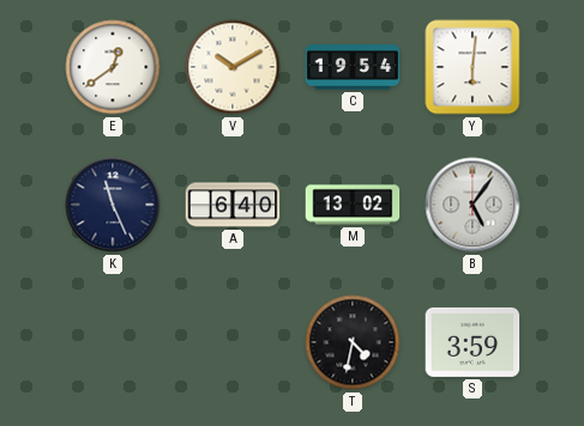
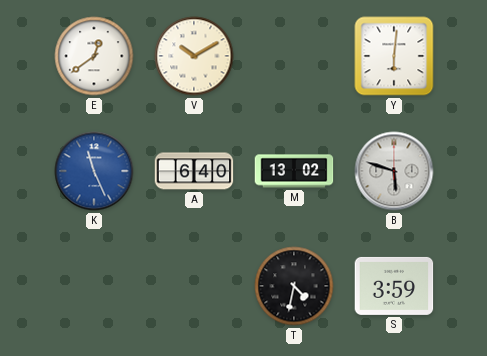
C: 19:54 -> none
K dial: navy -> blue
B: 5:06 -> 5:48
